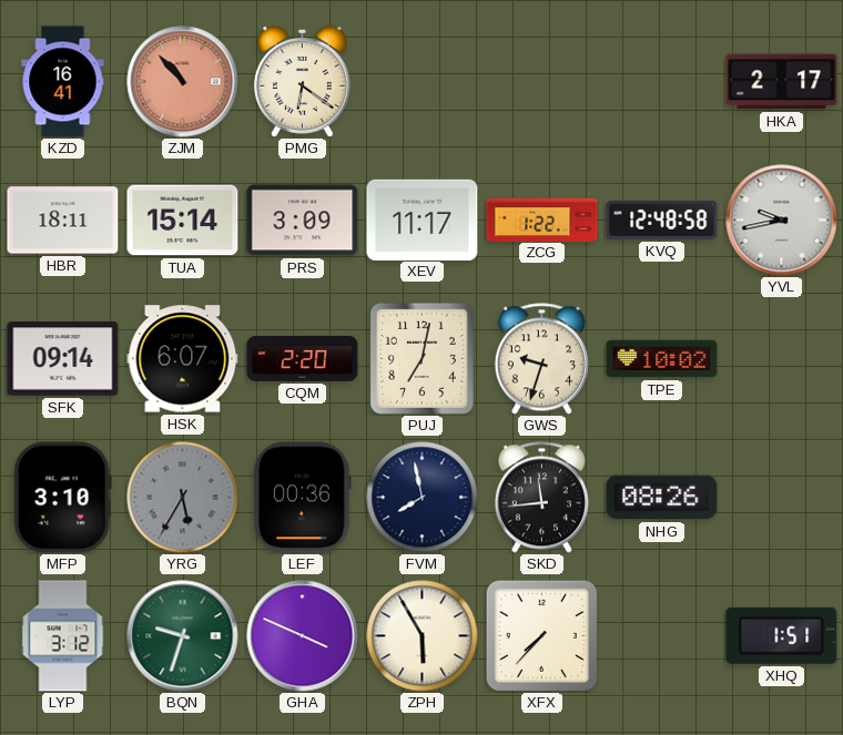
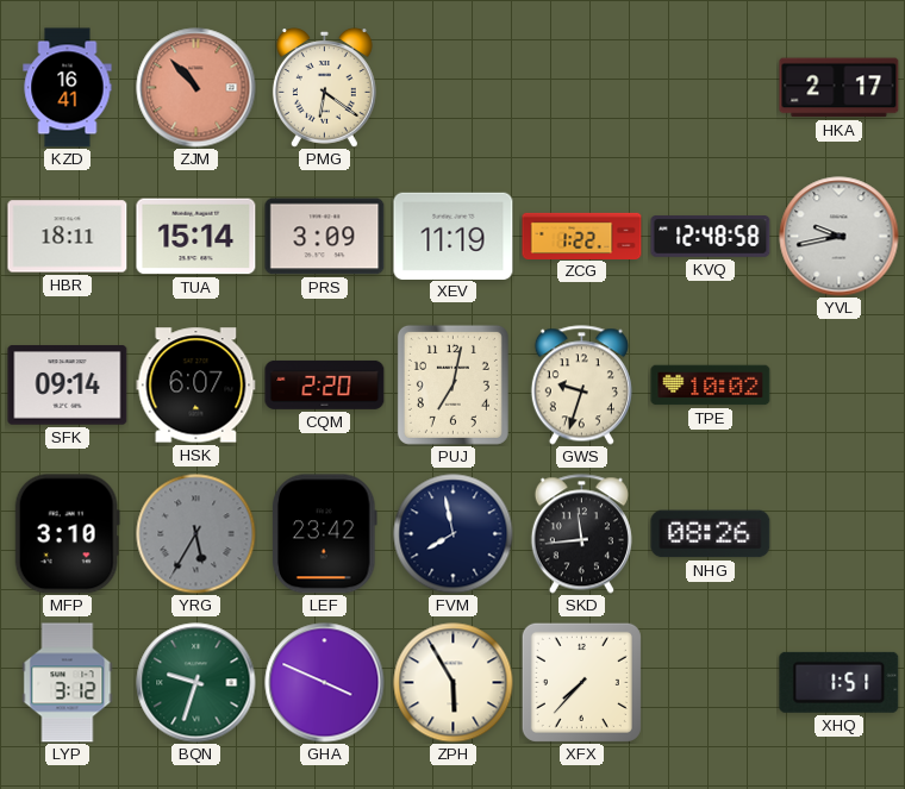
XEV: 11:17 -> 11:19
LEF: 00:36 -> 23:42
